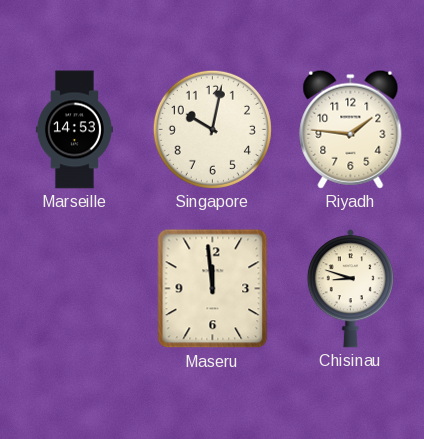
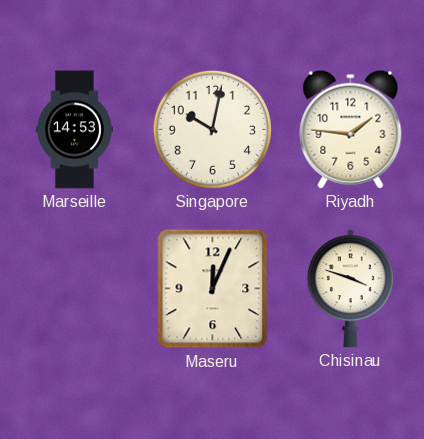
Maseru: 11:59 -> 12:04
Chisinau: 8:48 -> 3:48
